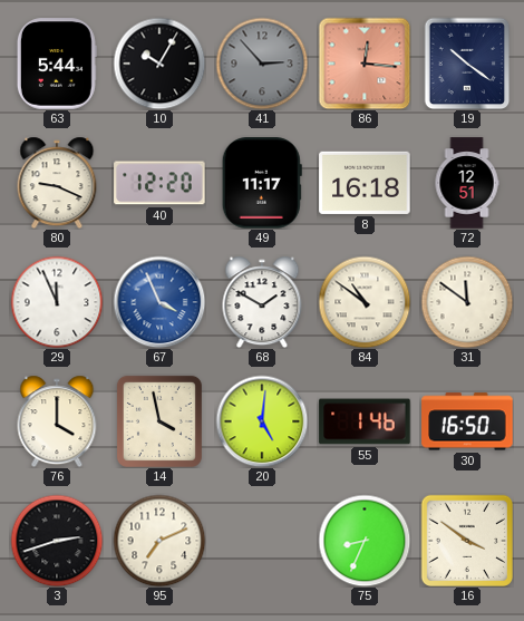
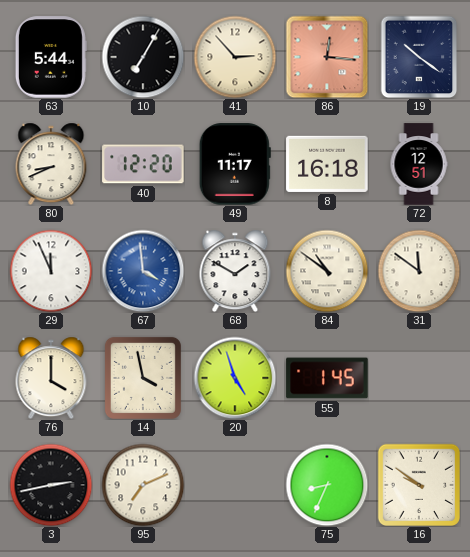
10: 10:05 -> 7:05
41 dial: grey -> cream
80: 9:19 -> 8:41
67: 3:56 -> 3:59
20: 5:01 -> 4:57
55: 1:46 -> 1:45
30: 16:50 -> none
3: 2:42 -> 2:43
16: 3:51 -> 9:51
